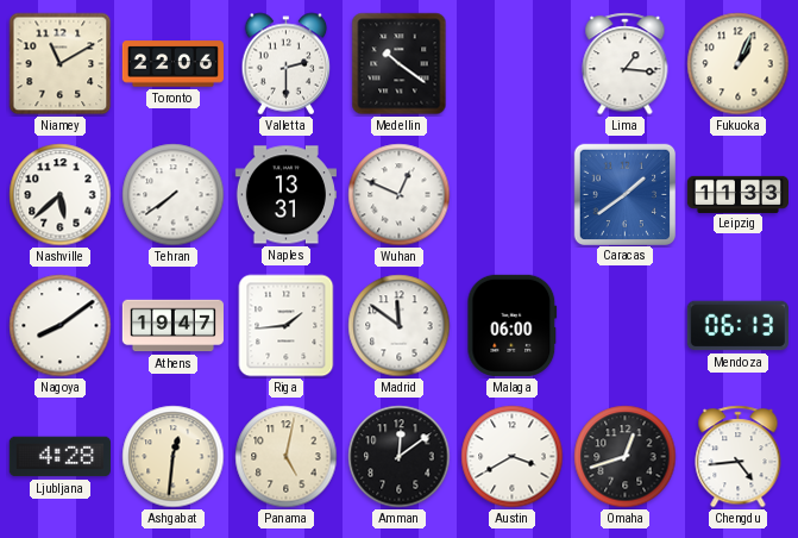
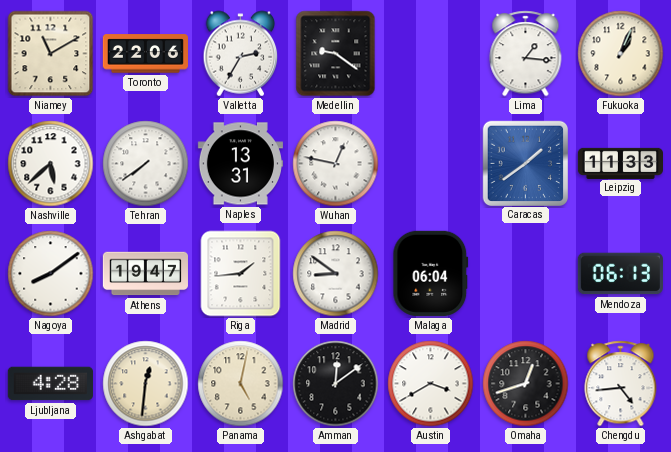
Valletta: 2:30 -> 2:35
Medellin: 10:21 -> 9:21
Wuhan: 12:49 -> 12:47
Madrid: 11:51 -> 8:51
Malaga: 06:00 -> 06:04
